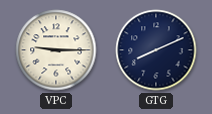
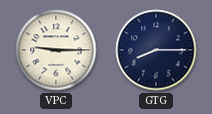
GTG: 8:11 -> 8:15
